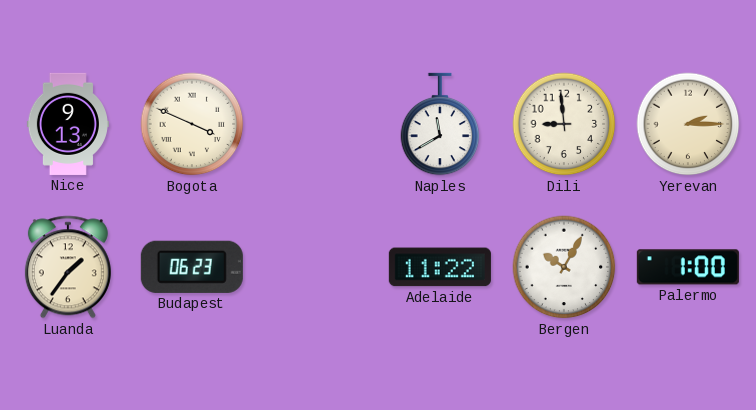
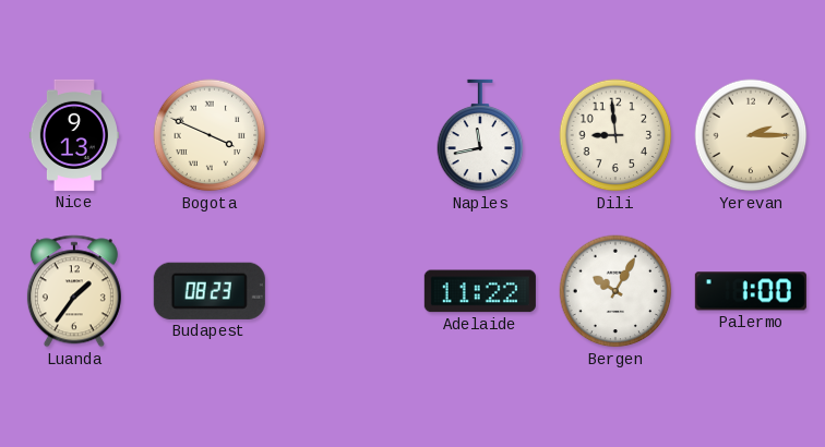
Naples: 11:40 -> 11:43
Budapest: 06:23 -> 08:23
